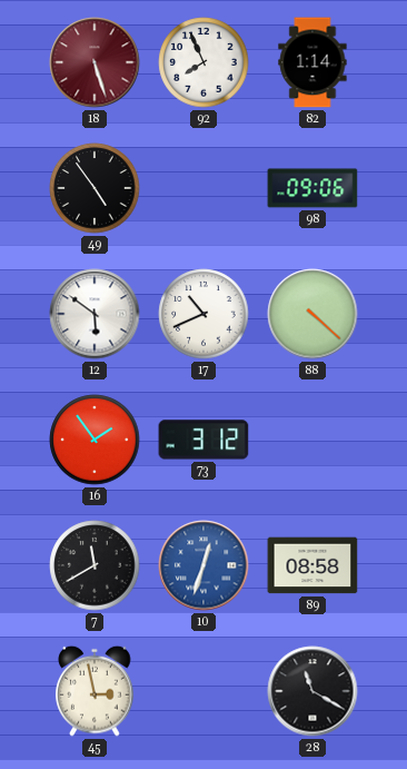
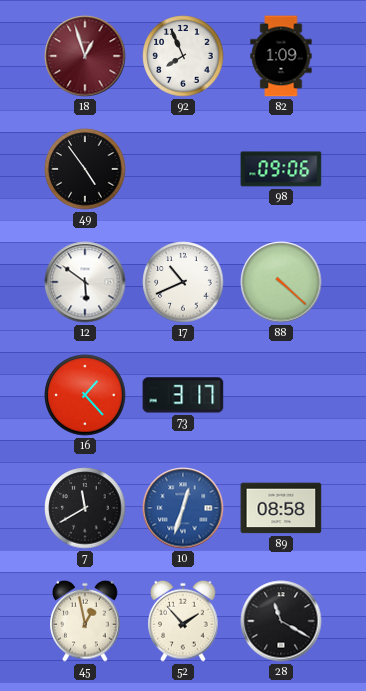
18: 5:27 -> 12:57
82: 1:14 -> 1:09
16: 1:54 -> 1:23
73: 3:12 -> 3:17
45: 2:58 -> 12:58
52: none -> 1:53
